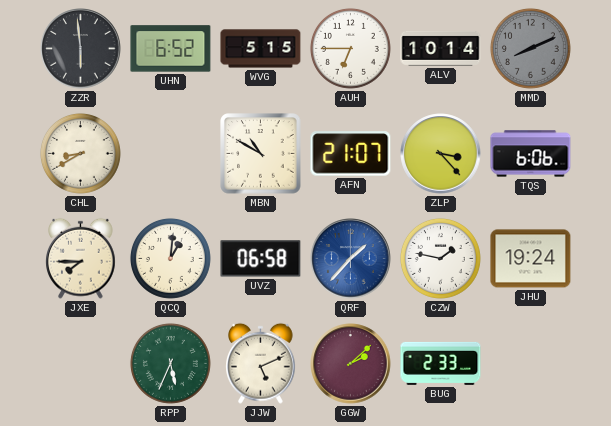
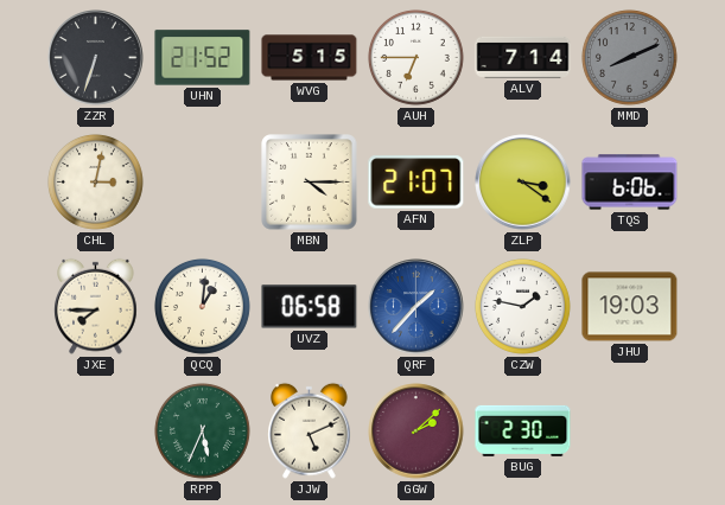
ZZR: 5:59 -> 6:33
UHN: 6:52 -> 21:52
ALV: 10:14 -> 7:14
CHL: 8:40 -> 3:02
MBN: 10:50 -> 4:15
ZLP: 3:23 -> 3:21
JHU: 19:24 -> 19:03
BUG: 2:33 -> 2:30
